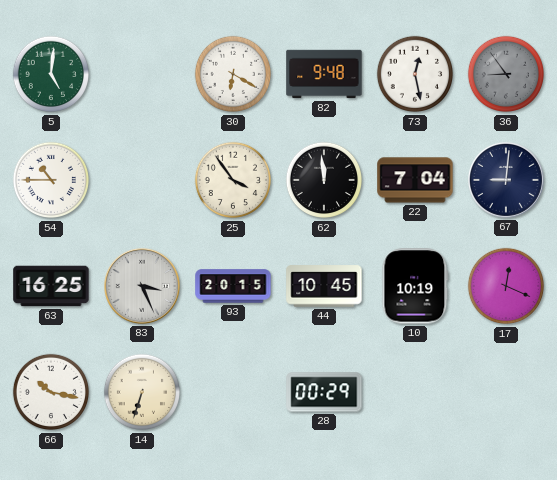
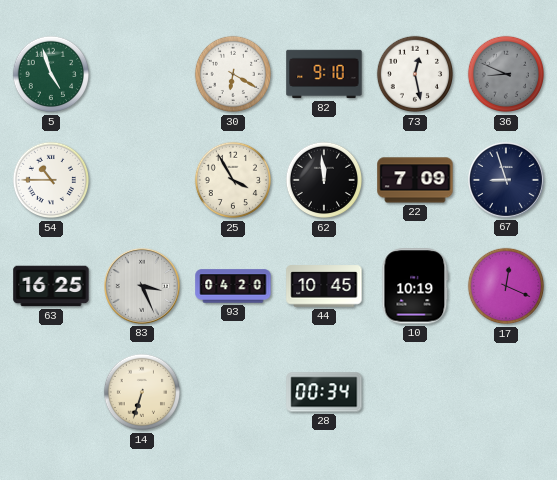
5: 5:01 -> 4:57
82: 9:48 -> 9:10
36: 8:54 -> 8:49
25: 3:54 -> 3:55
22: 7:04 -> 7:09
67: 9:01 -> 8:57
93: 20:15 -> 04:20
66: 10:17 -> none
28: 00:29 -> 00:34
